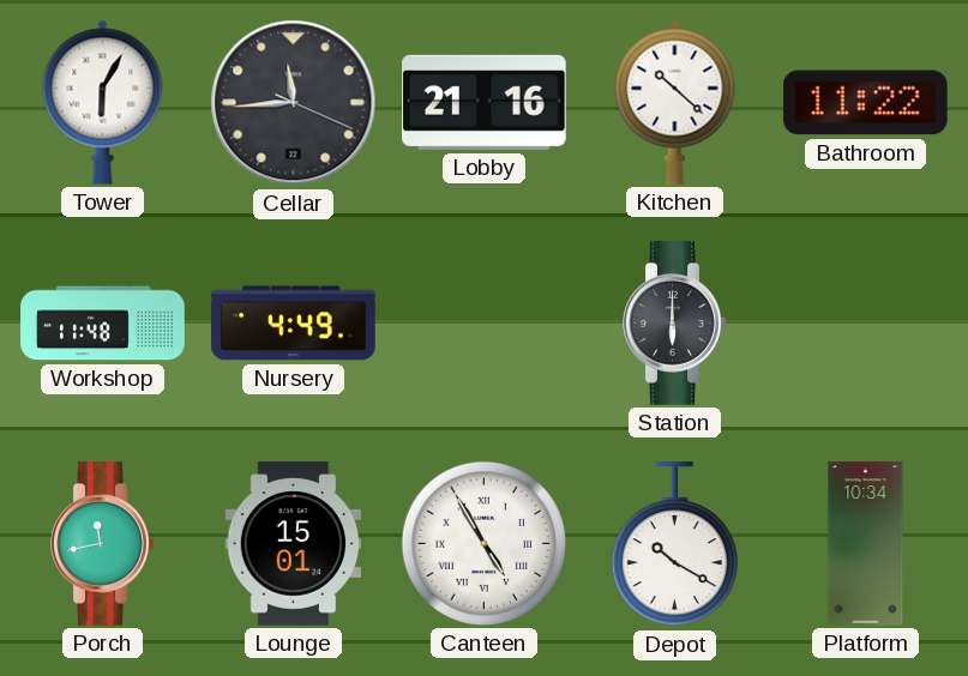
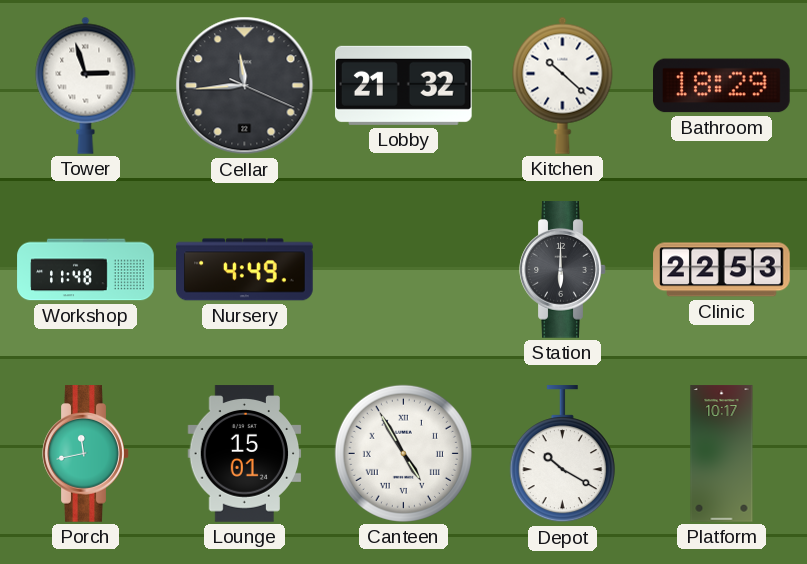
Tower: 6:05 -> 2:57
Lobby: 21:16 -> 21:32
Bathroom: 11:22 -> 18:29
Clinic: none -> 22:53
Platform: 10:34 -> 10:17
